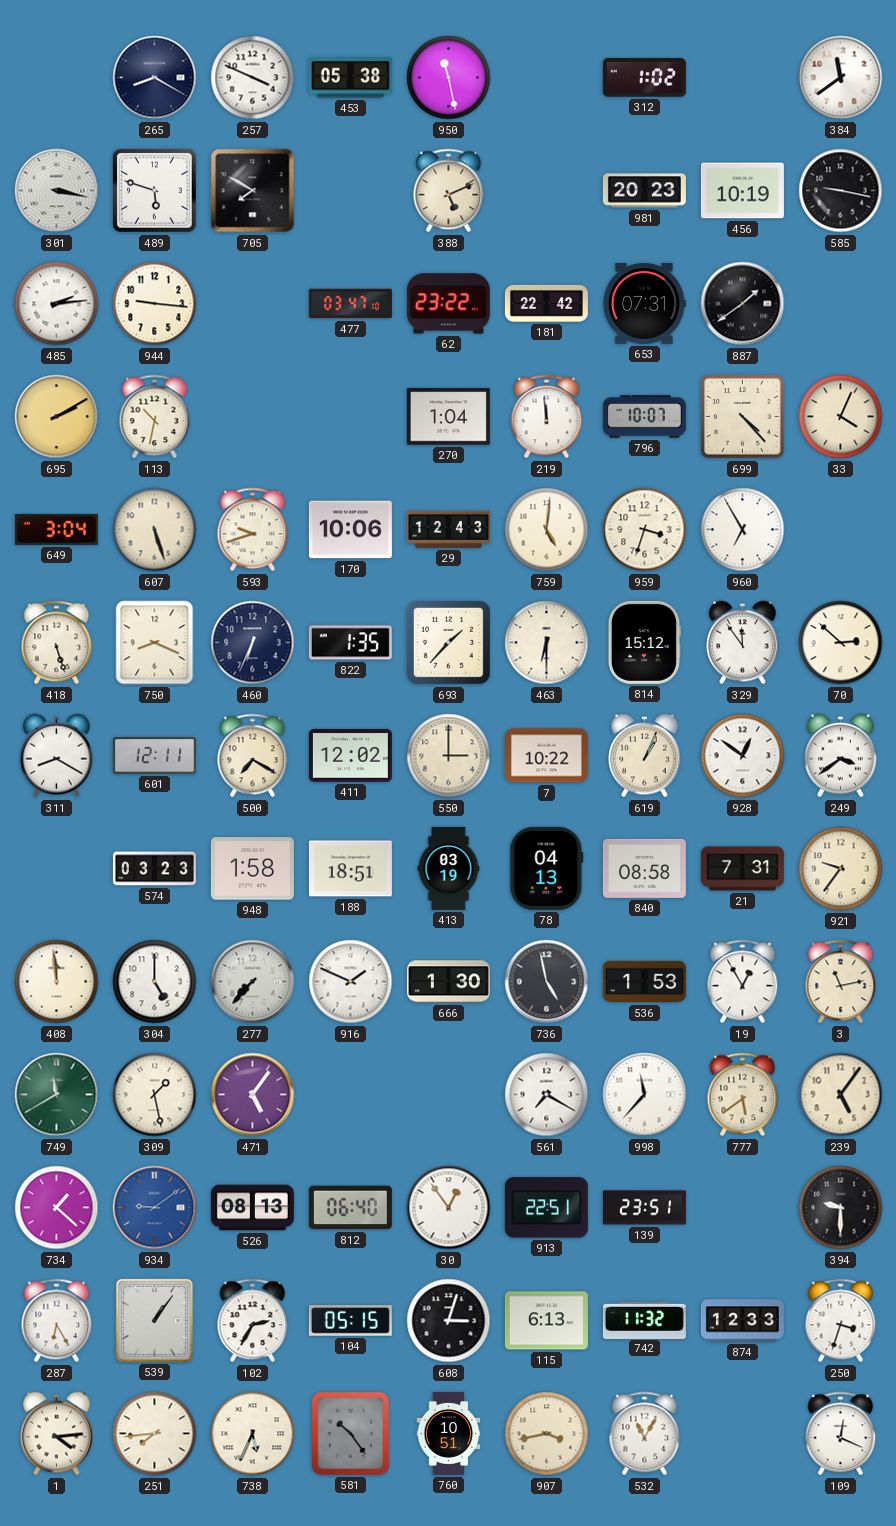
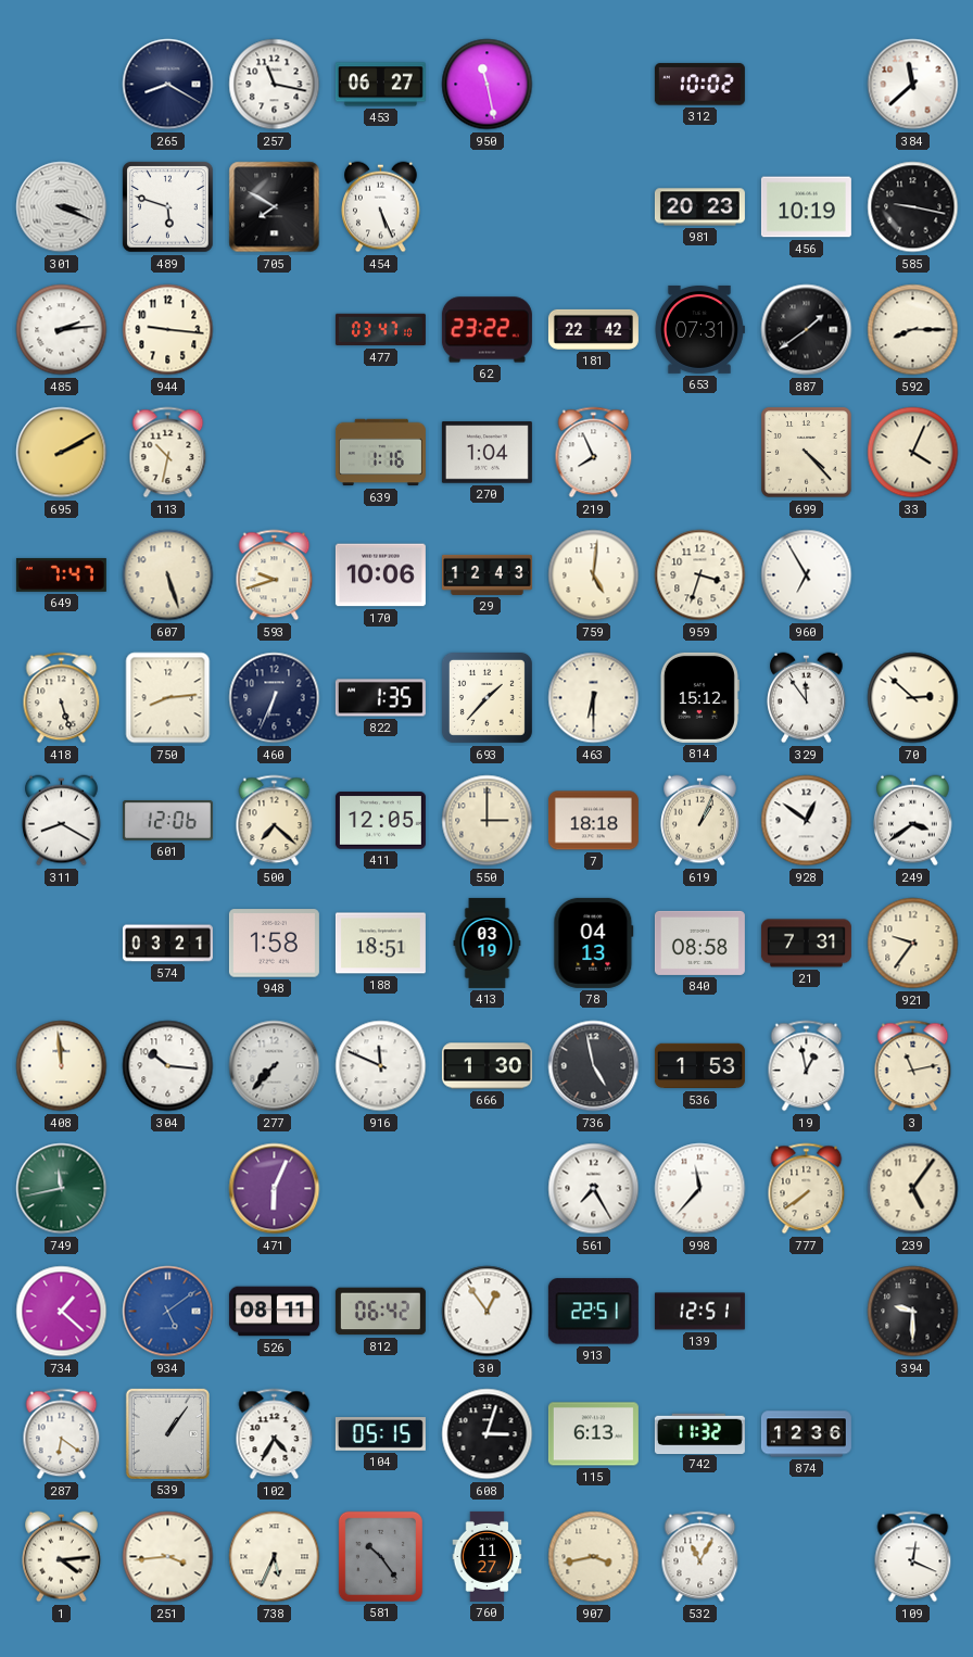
257: 3:49 -> 11:17
453: 05:38 -> 06:27
312: 1:02 -> 10:02
384: 11:39 -> 11:38
301: 3:17 -> 3:19
454: none -> 5:26
388: 5:11 -> none
592: none -> 8:15
639: none -> 1:16
219: 11:59 -> 7:56
796: 10:07 -> none
649: 3:04 -> 7:47
750: 8:19 -> 8:14
601: 12:11 -> 12:06
500: 7:20 -> 7:22
411: 12:02 -> 12:05
7: 10:22 -> 18:18
574: 03:23 -> 03:21
304: 5:00 -> 10:16
916: 1:49 -> 11:49
19: 12:55 -> 12:58
749: 11:40 -> 11:43
309: 1:28 -> none
471: 5:06 -> 6:04
561: 7:20 -> 7:25
777: 5:39 -> 7:39
934: 9:09 -> 5:09
526: 08:13 -> 08:11
812: 06:40 -> 06:42
139: 23:51 -> 12:51
287: 6:25 -> 6:21
102: 2:35 -> 4:35
874: 12:33 -> 12:36
250: 3:33 -> none
251: 7:44 -> 3:44
760: 10:51 -> 11:27
